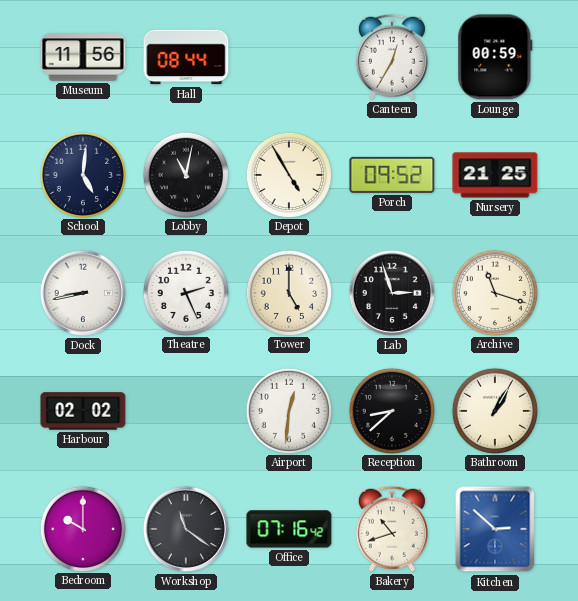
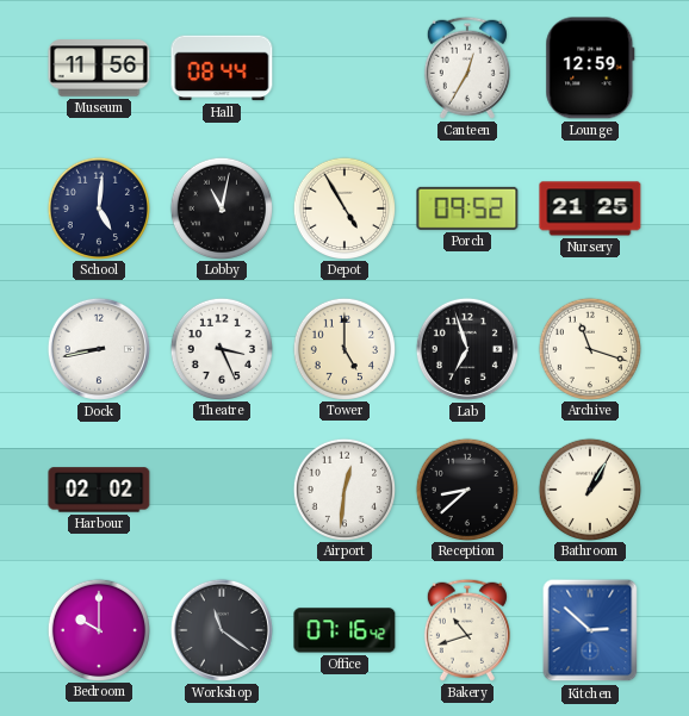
Lounge: 00:59 -> 12:59
Theatre: 2:26 -> 3:26
Lab: 2:57 -> 6:57
